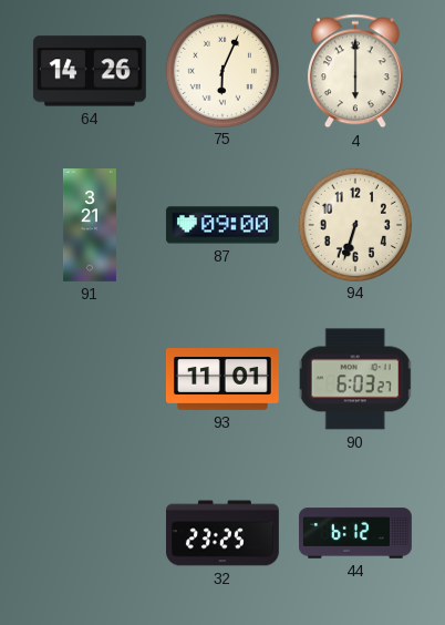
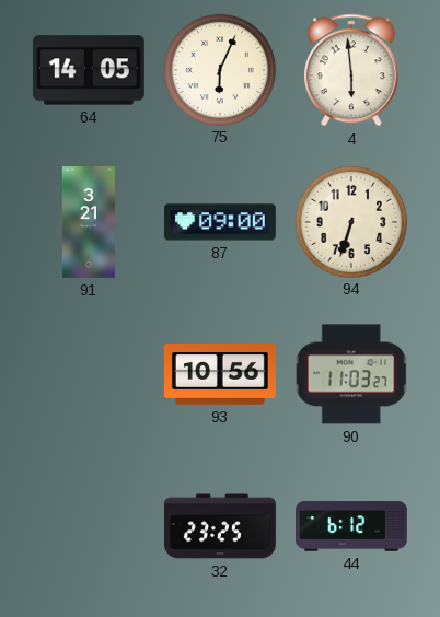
64: 14:26 -> 14:05
4: 6:00 -> 5:59
93: 11:01 -> 10:56
90: 6:03 -> 11:03
